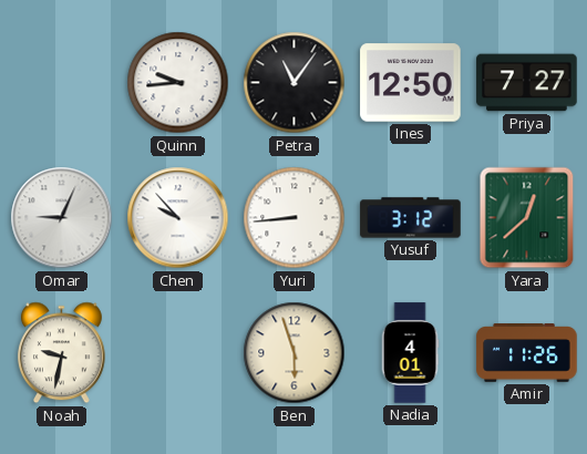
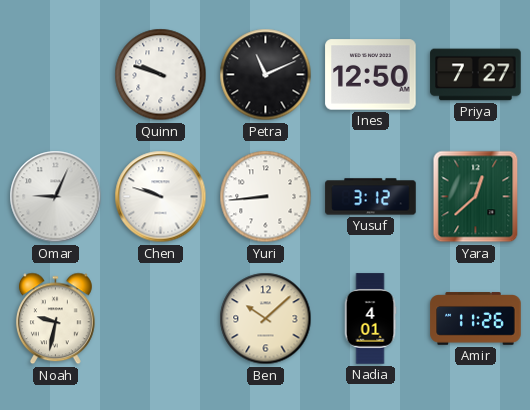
Quinn: 9:44 -> 9:48
Petra: 11:06 -> 11:11
Chen: 9:53 -> 9:48
Ben: 5:57 -> 10:08
